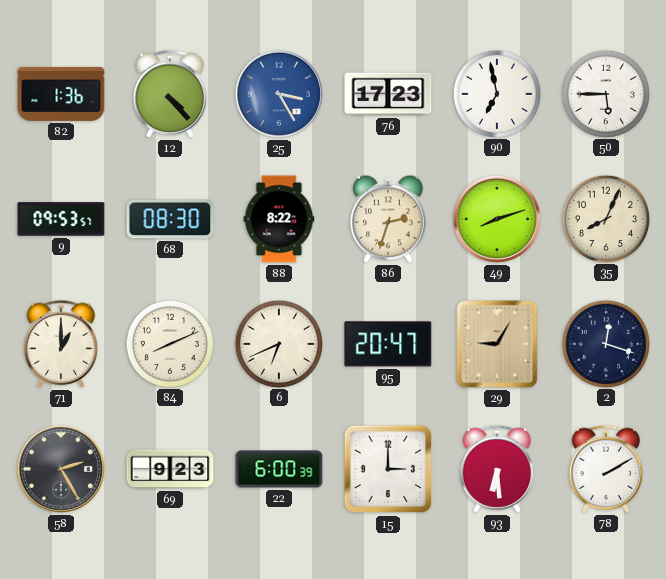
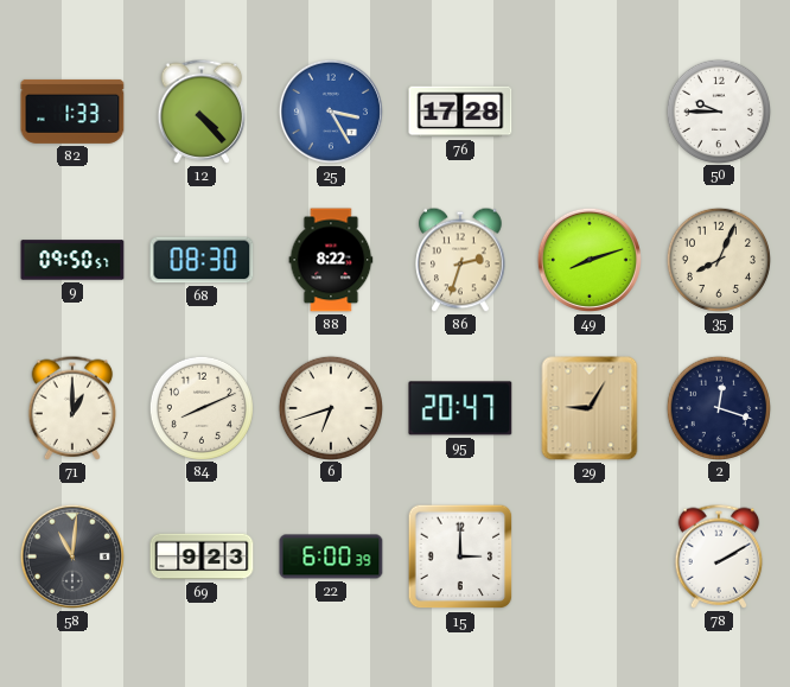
82: 1:36 -> 1:33
76: 17:23 -> 17:28
90: 6:58 -> none
50: 5:45 -> 9:45
9: 09:53 -> 09:50
6: 6:41 -> 6:42
58: 2:25 -> 11:01
93: 6:29 -> none
